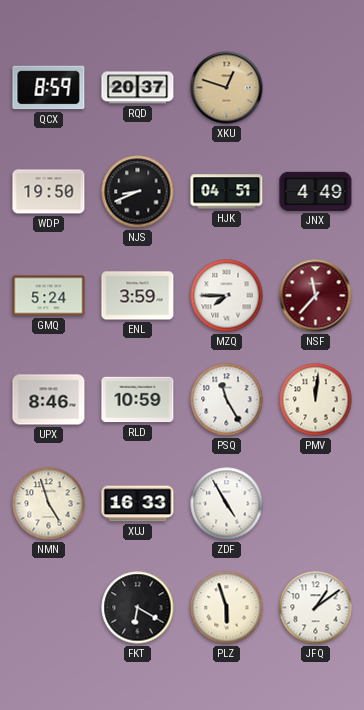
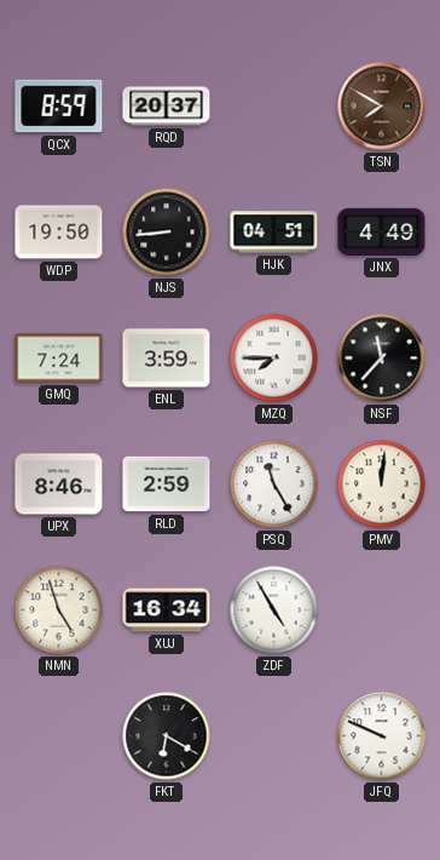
XKU: 12:48 -> none
TSN: none -> 7:50
NJS: 8:41 -> 8:44
GMQ: 5:24 -> 7:24
NSF dial: burgundy -> black
RLD: 10:59 -> 2:59
XUJ: 16:33 -> 16:34
PLZ: 5:57 -> none
JFQ: 1:09 -> 9:49
